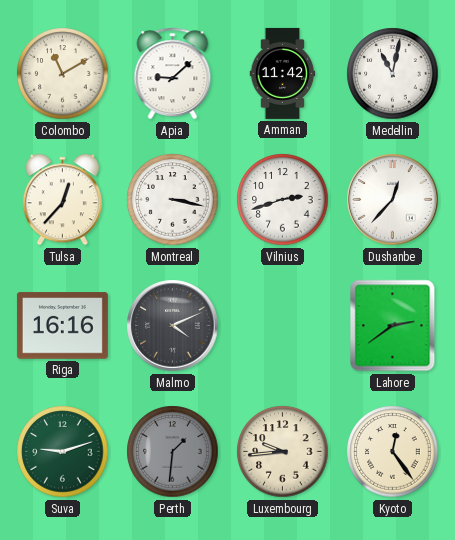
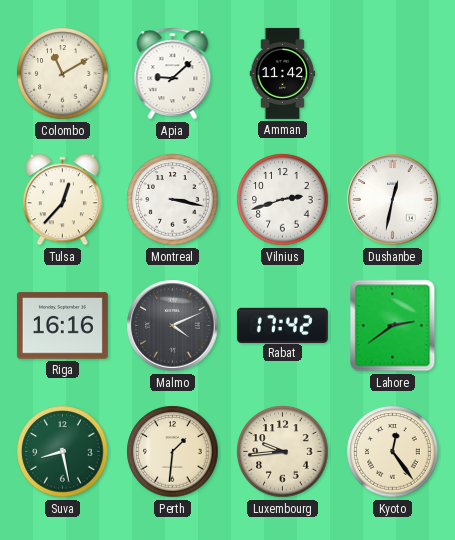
Medellin: 11:02 -> none
Dushanbe: 12:37 -> 12:32
Rabat: none -> 17:42
Suva: 9:12 -> 8:28
Perth dial: grey -> cream
